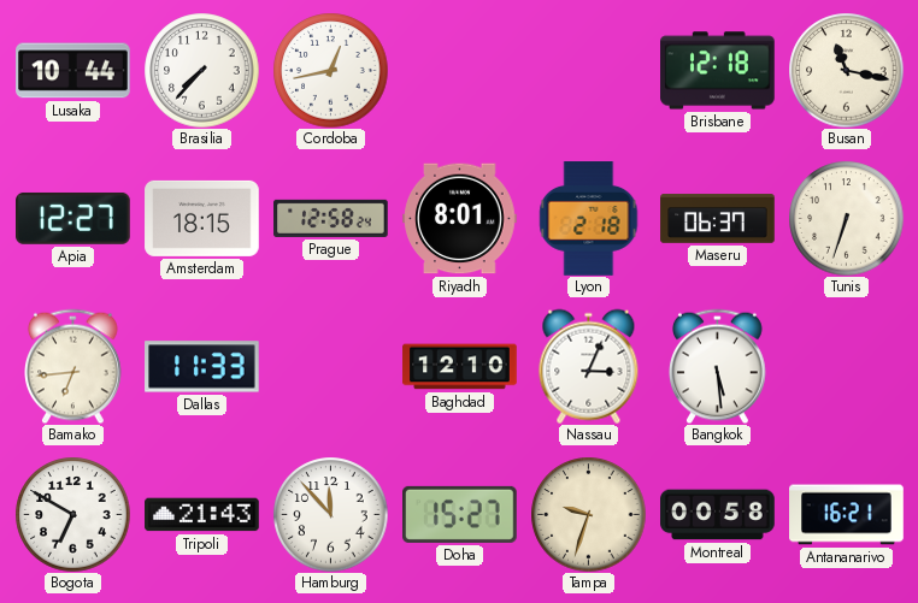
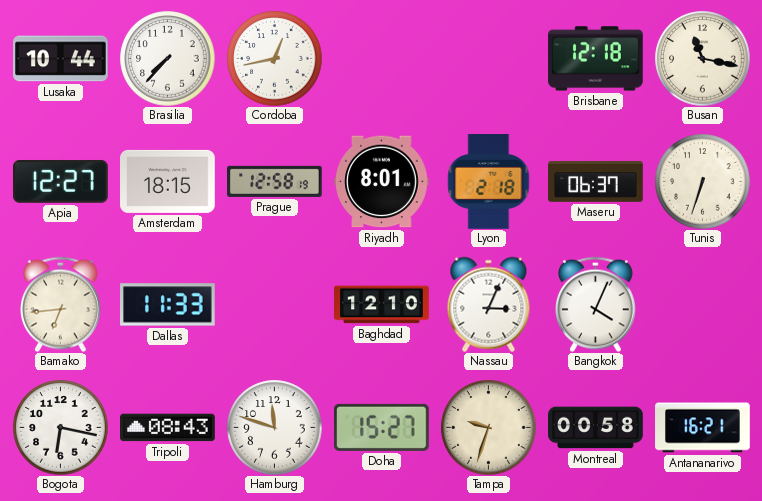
Prague: 12:58:24 -> 12:58:19
Bangkok: 5:29 -> 4:04
Bogota: 6:50 -> 6:17
Tripoli: 21:43 -> 08:43
Hamburg: 11:53 -> 11:48
